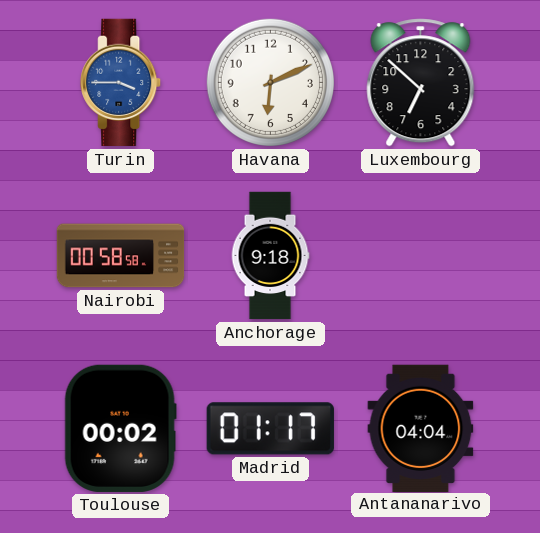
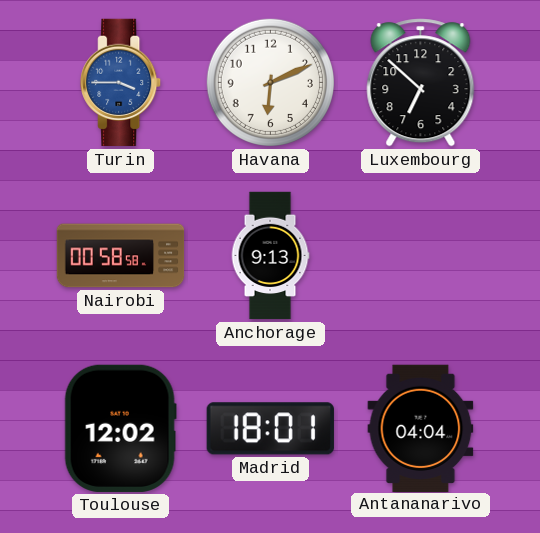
Anchorage: 9:18 -> 9:13
Toulouse: 00:02 -> 12:02
Madrid: 01:17 -> 18:01
